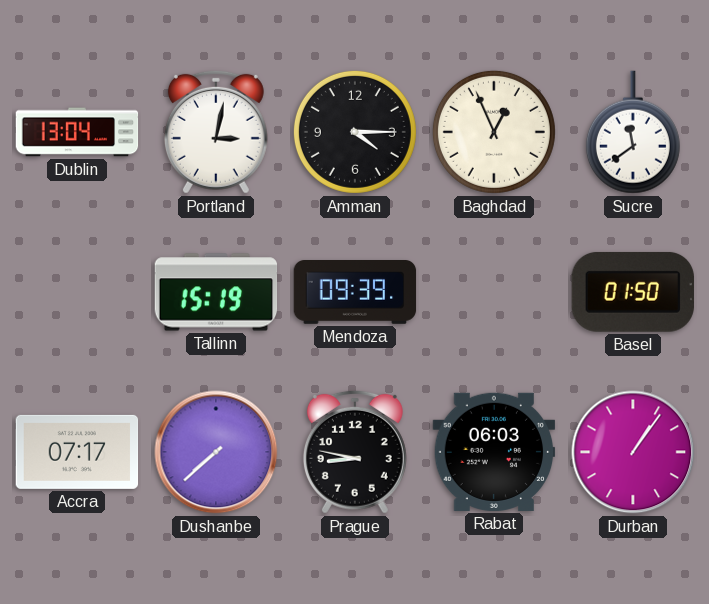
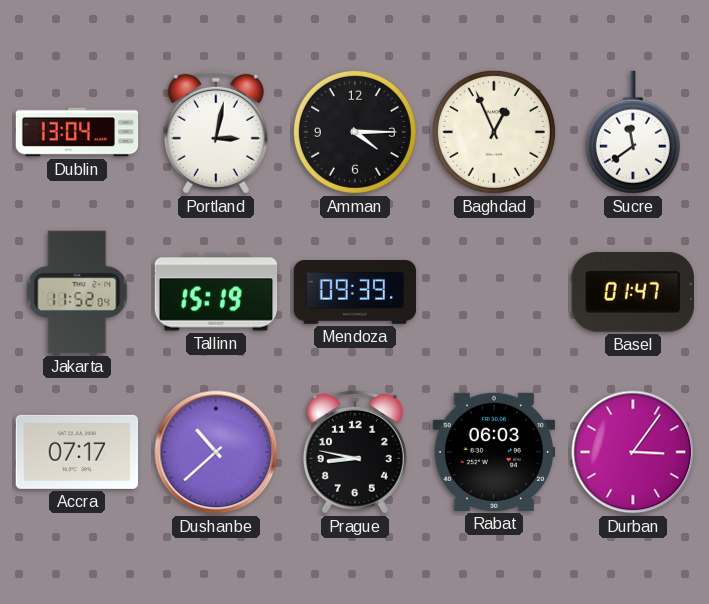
Jakarta: none -> 11:52
Basel: 01:50 -> 01:47
Dushanbe: 7:38 -> 10:38
Durban: 1:06 -> 3:06
